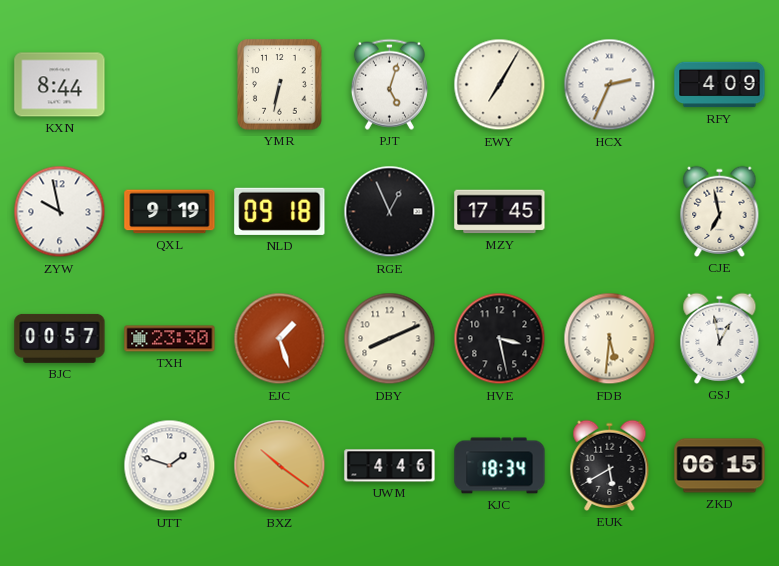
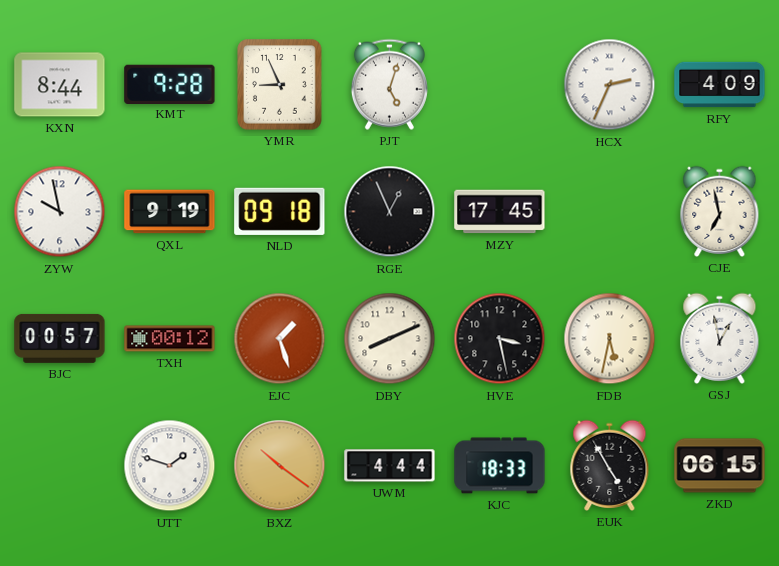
KMT: none -> 9:28
YMR: 6:32 -> 8:56
EWY: 7:05 -> none
TXH: 23:30 -> 00:12
FDB: 5:31 -> 5:32
UWM: 4:46 -> 4:44
KJC: 18:34 -> 18:33
EUK: 5:40 -> 4:55
